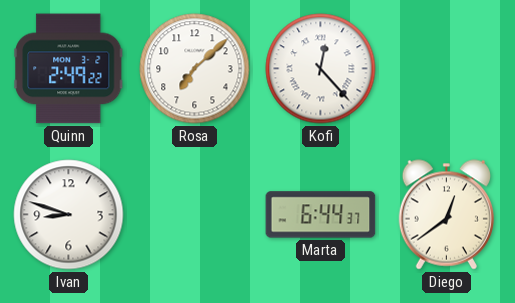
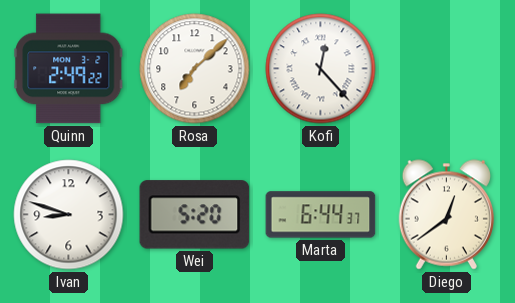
Wei: none -> 5:20
